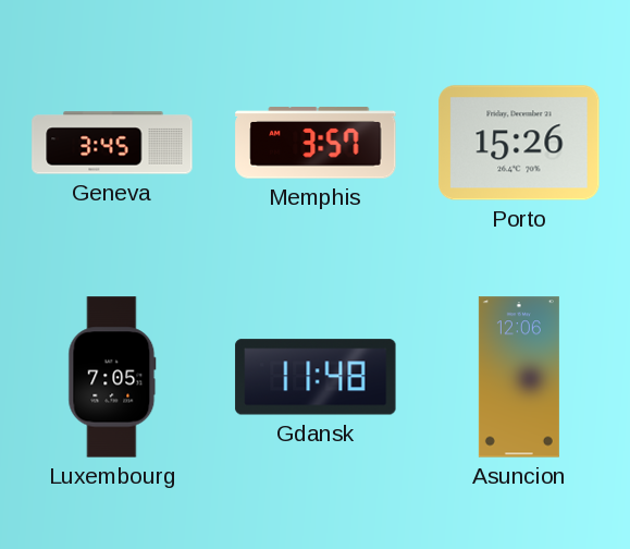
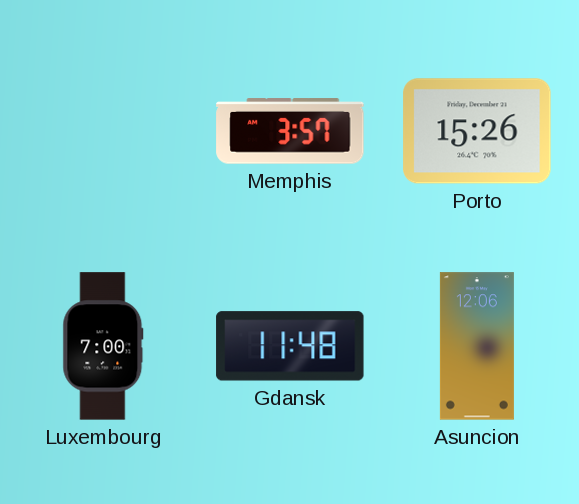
Geneva: 3:45 -> none
Luxembourg: 7:05 -> 7:00
